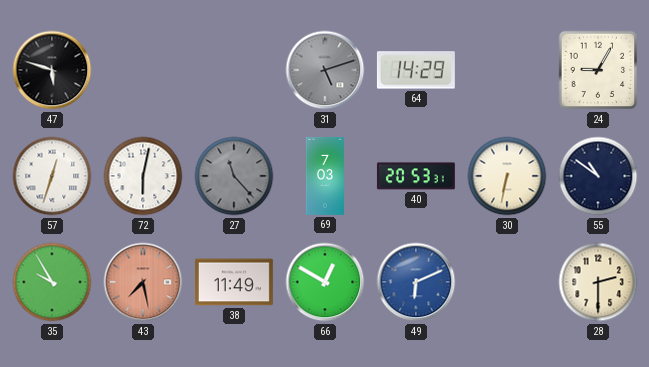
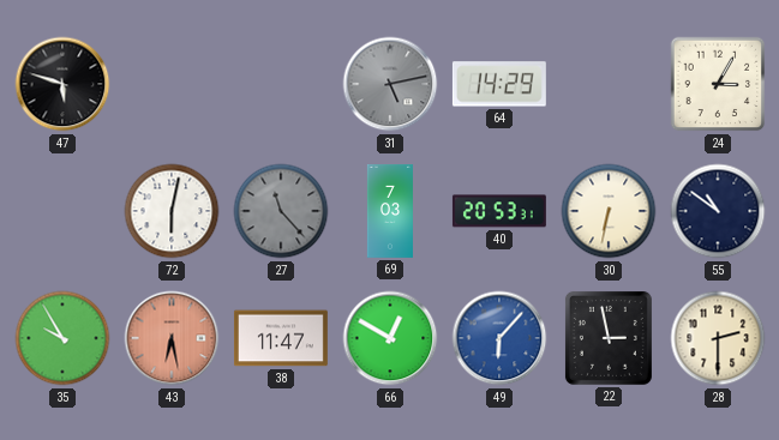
31: 5:12 -> 5:13
24: 9:05 -> 3:05
57: 12:33 -> none
43: 7:28 -> 6:28
38: 11:49 -> 11:47
49: 6:11 -> 6:07
22: none -> 2:58
